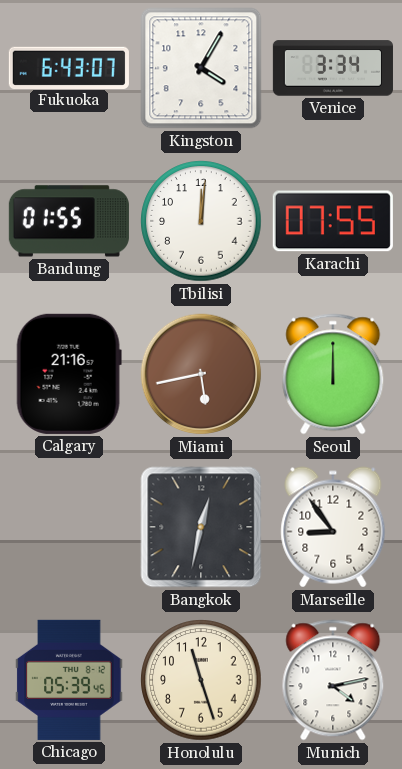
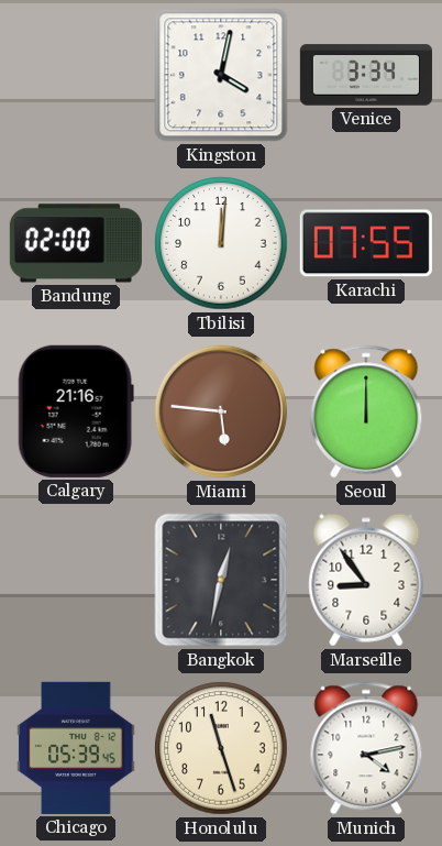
Fukuoka: 6:43 -> none
Kingston: 4:05 -> 4:02
Bandung: 01:55 -> 02:00
Miami: 5:43 -> 5:46
